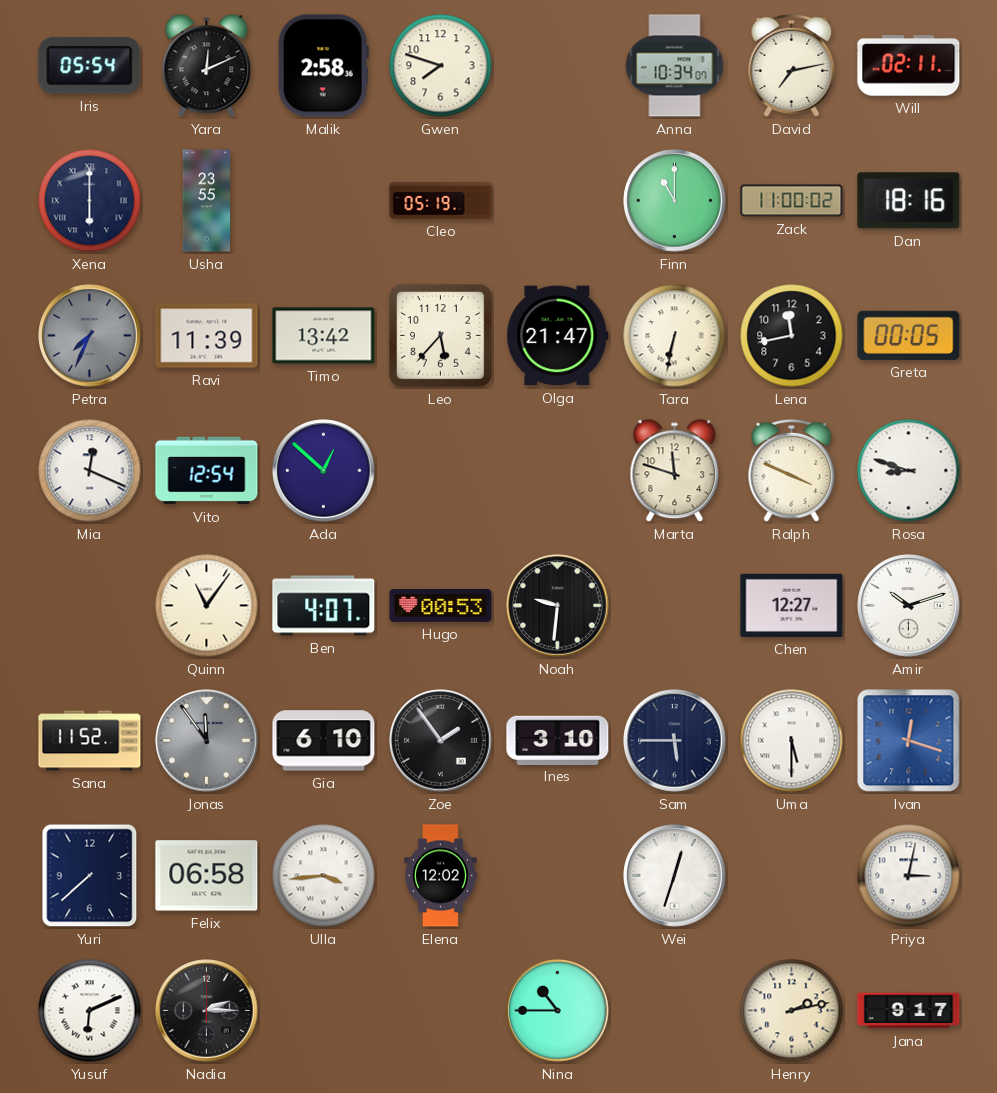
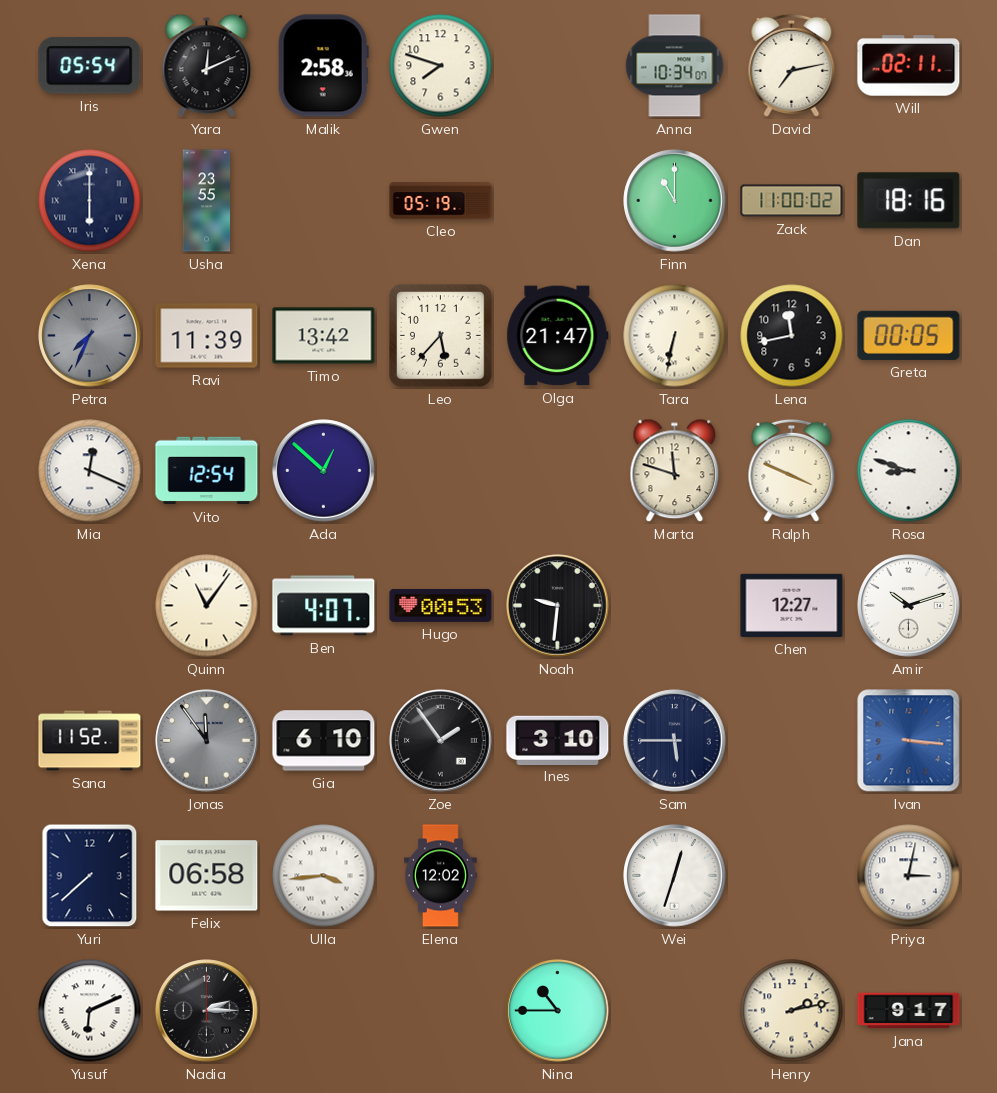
Uma: 5:30 -> none
Ivan: 12:18 -> 3:16
